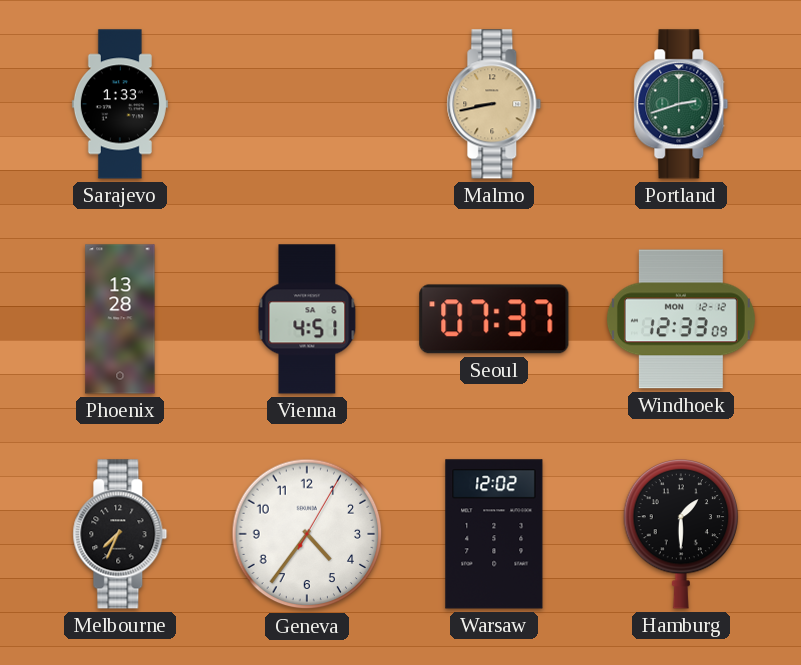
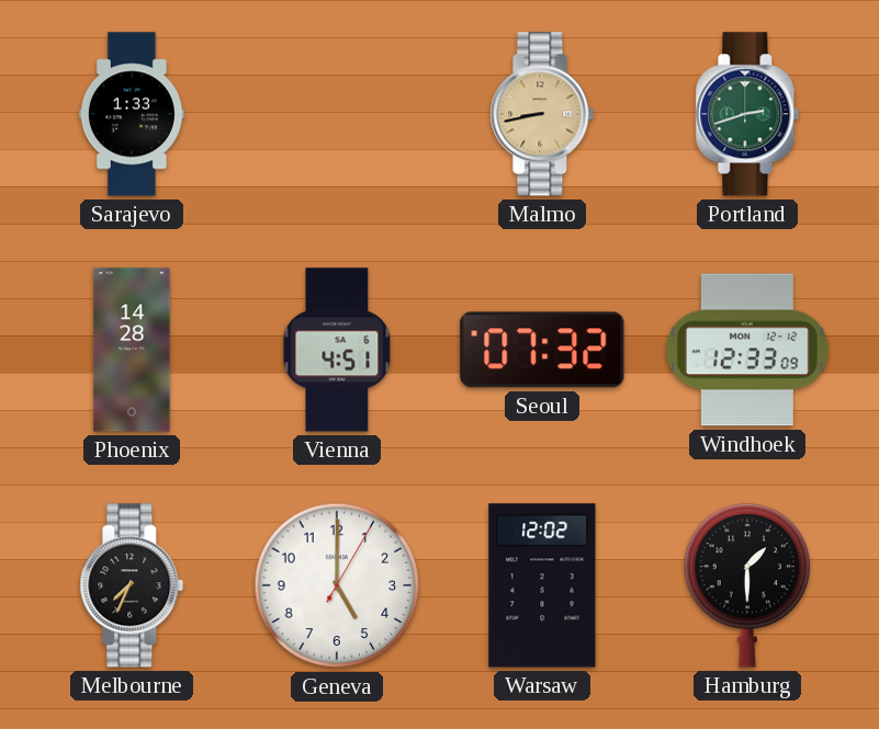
Phoenix: 13:28 -> 14:28
Seoul: 07:37 -> 07:32
Geneva: 4:36 -> 5:00
